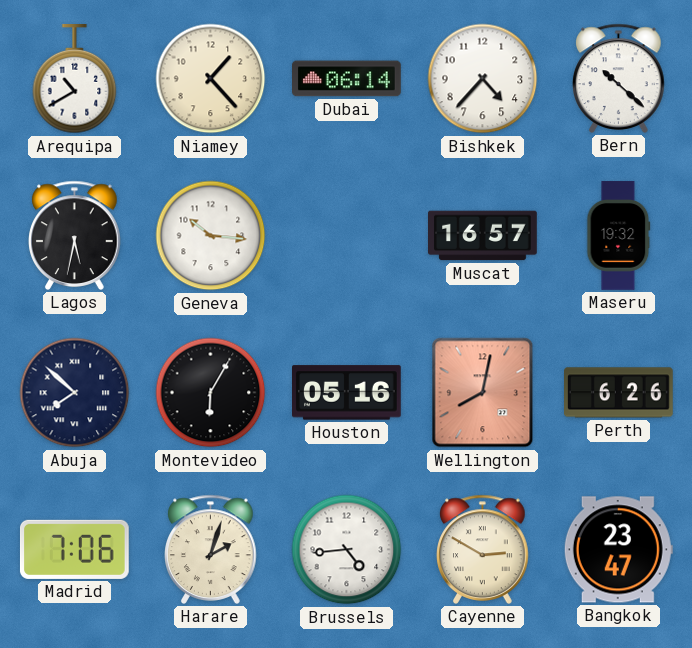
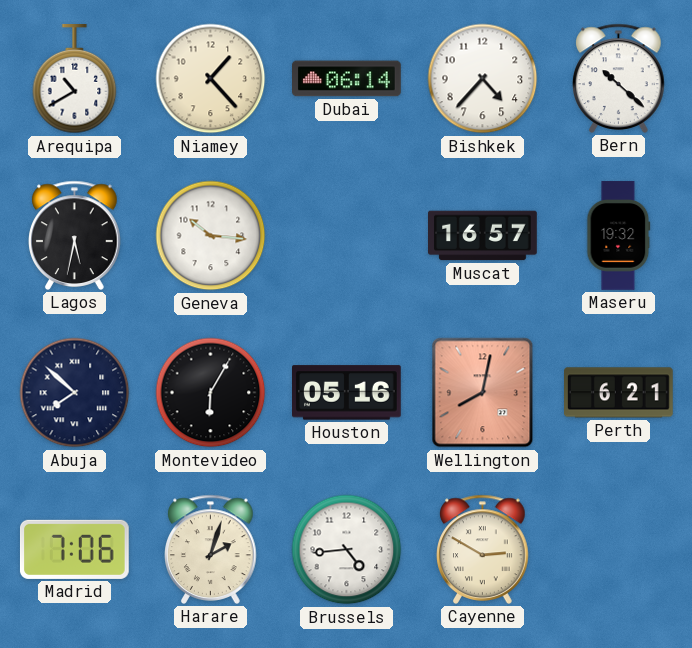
Perth: 6:26 -> 6:21
Bangkok: 23:47 -> none
